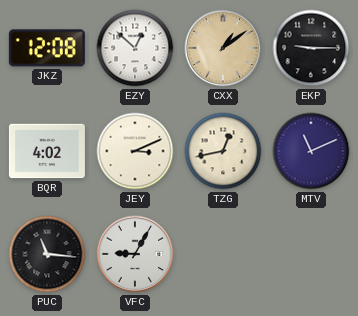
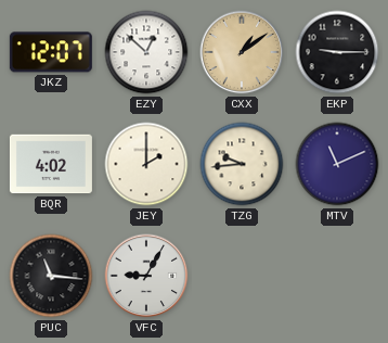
JKZ: 12:08 -> 12:07
JEY: 3:11 -> 2:00
TZG: 12:43 -> 9:44
